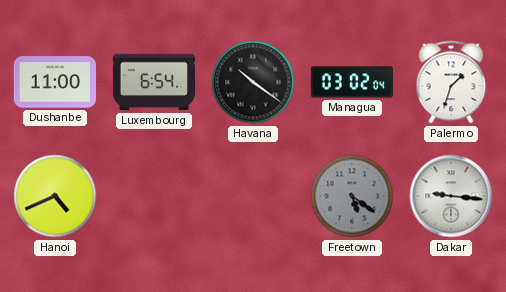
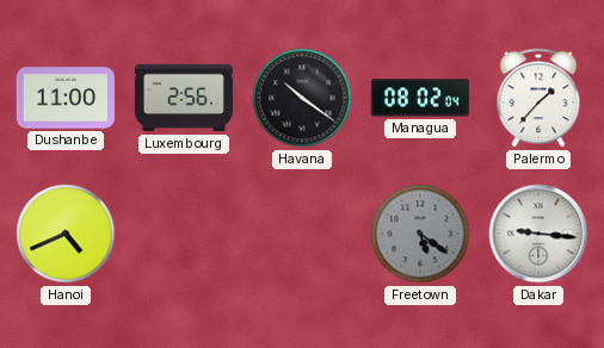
Luxembourg: 6:54 -> 2:56
Managua: 03:02 -> 08:02
Palermo: 1:33 -> 1:37
